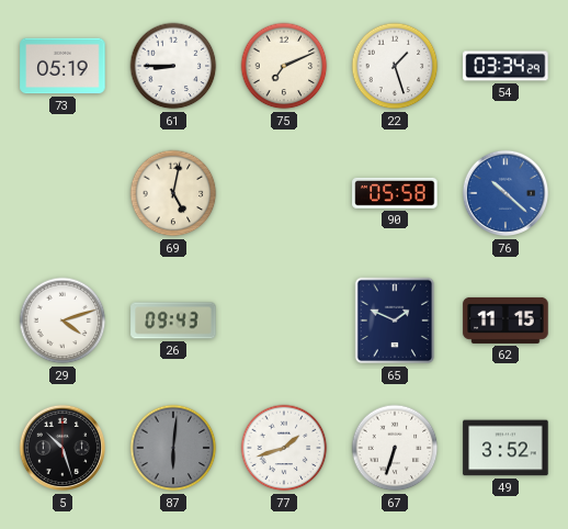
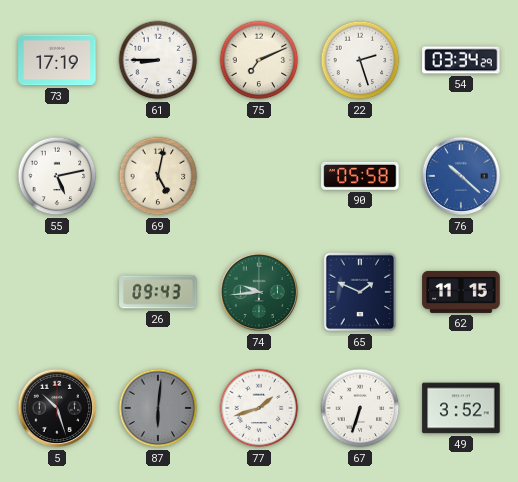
73: 05:19 -> 17:19
22: 1:27 -> 2:27
55: none -> 5:13
29: 4:12 -> none
74: none -> 9:44
